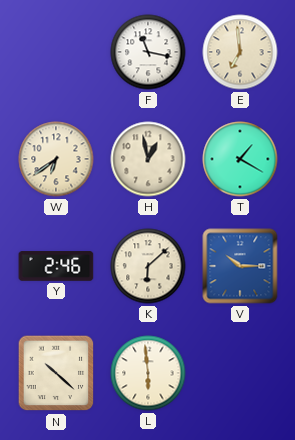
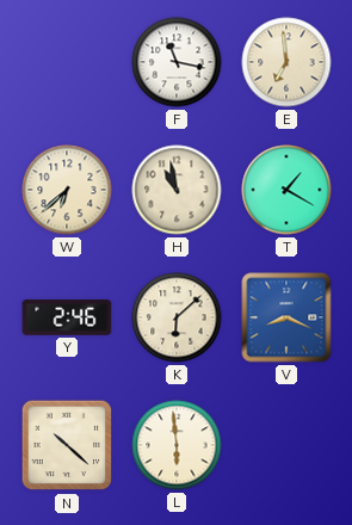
W: 6:39 -> 6:38
H: 12:58 -> 10:58
V: 10:15 -> 8:19
